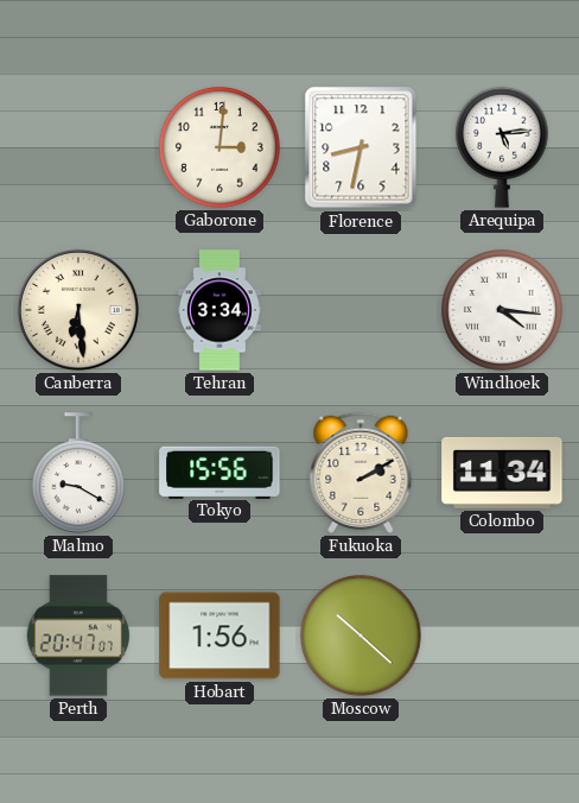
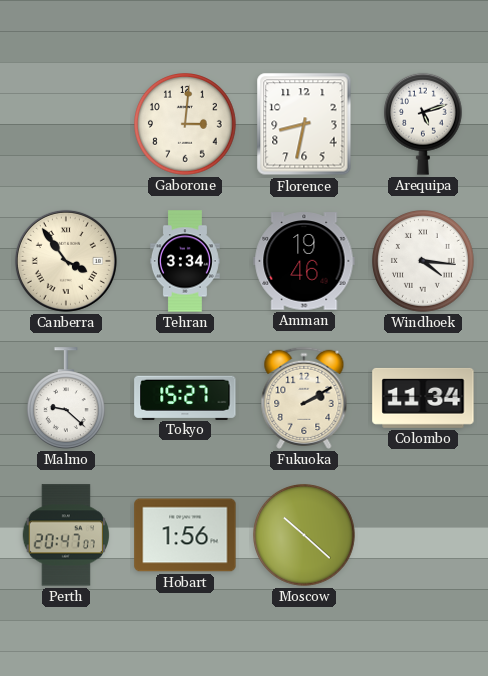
Arequipa: 5:14 -> 5:12
Canberra: 6:29 -> 3:54
Amman: none -> 19:46
Malmo: 9:20 -> 9:22
Tokyo: 15:56 -> 15:27
